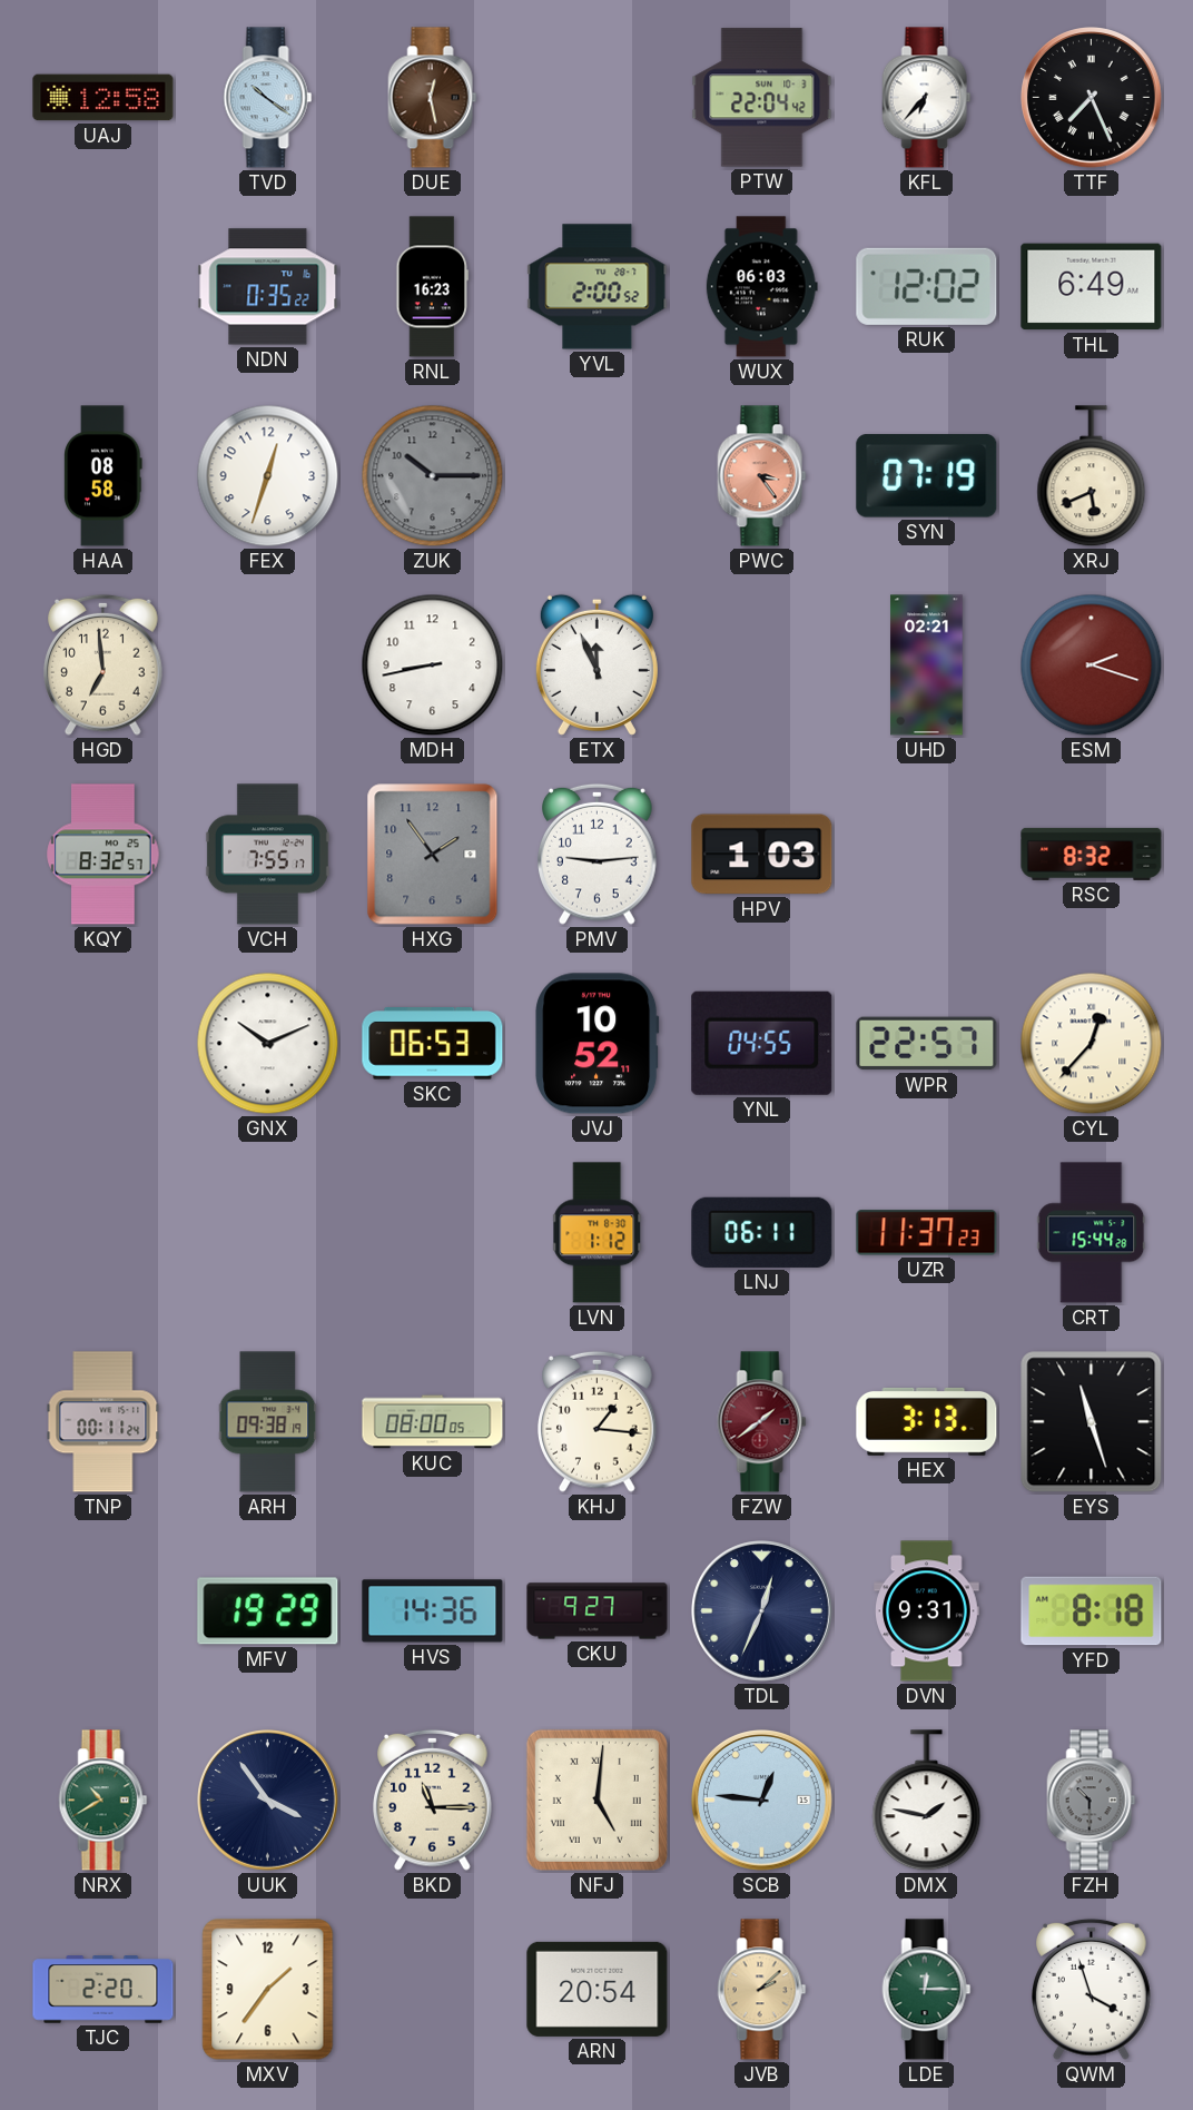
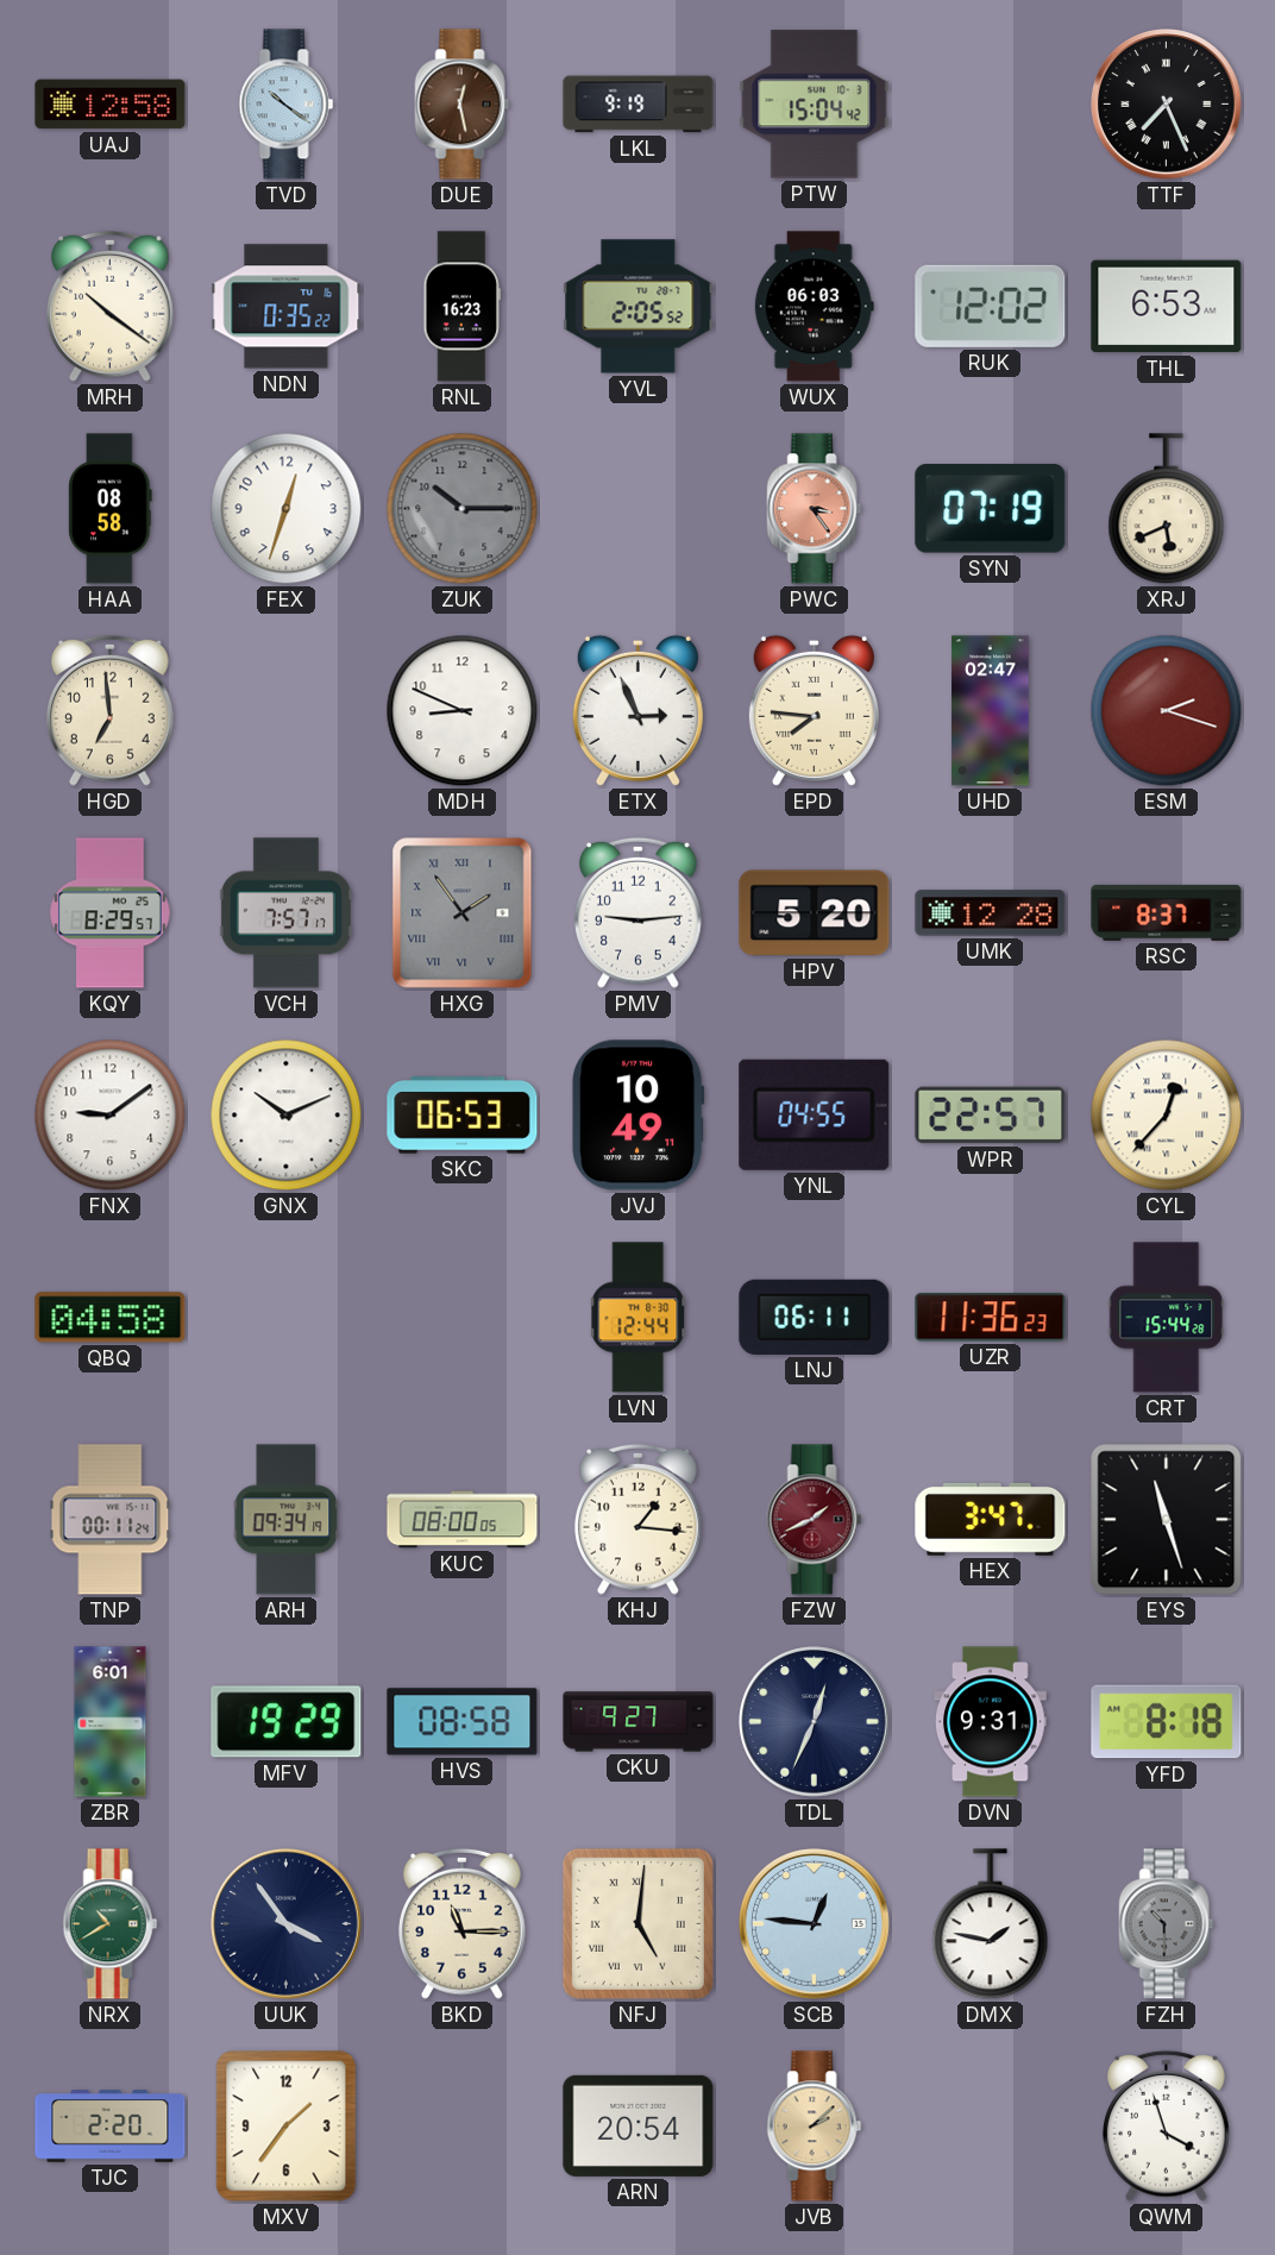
LKL: none -> 9:19
PTW: 22:04 -> 15:04
KFL: 6:37 -> none
MRH: none -> 10:21
YVL: 2:00 -> 2:05
THL: 6:49 -> 6:53
MDH: 8:43 -> 8:49
ETX: 11:56 -> 2:56
EPD: none -> 7:46
UHD: 02:21 -> 02:47
KQY: 8:32 -> 8:29
VCH: 7:55 -> 7:57
HXG numerals: Arabic -> Roman
HPV: 1:03 -> 5:20
UMK: none -> 12:28
RSC: 8:32 -> 8:37
FNX: none -> 9:09
JVJ: 10:52 -> 10:49
QBQ: none -> 04:58
LVN: 1:12 -> 12:44
UZR: 11:37 -> 11:36
ARH: 09:38 -> 09:34
FZW: 1:39 -> 1:41
HEX: 3:13 -> 3:47
ZBR: none -> 6:01
HVS: 14:36 -> 08:58
LDE: 12:15 -> none
